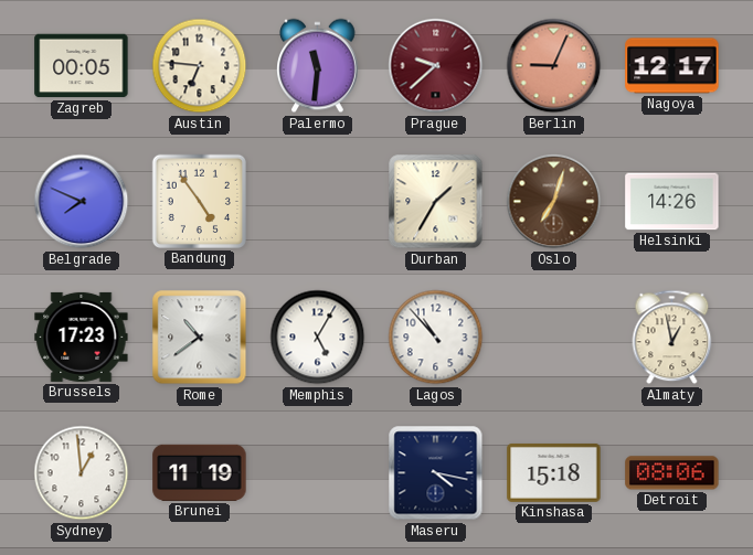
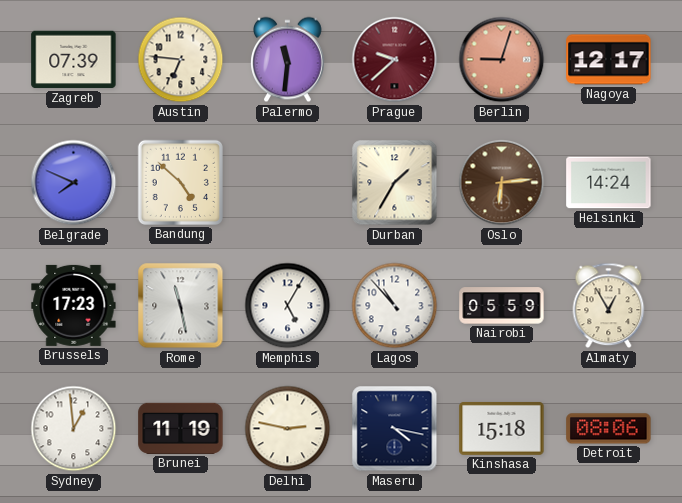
Zagreb: 00:05 -> 07:39
Berlin: 9:04 -> 9:03
Bandung: 4:54 -> 4:52
Oslo: 7:03 -> 6:14
Helsinki: 14:26 -> 14:24
Rome: 10:39 -> 11:28
Nairobi: none -> 05:59
Almaty: 12:58 -> 12:55
Delhi: none -> 2:47
